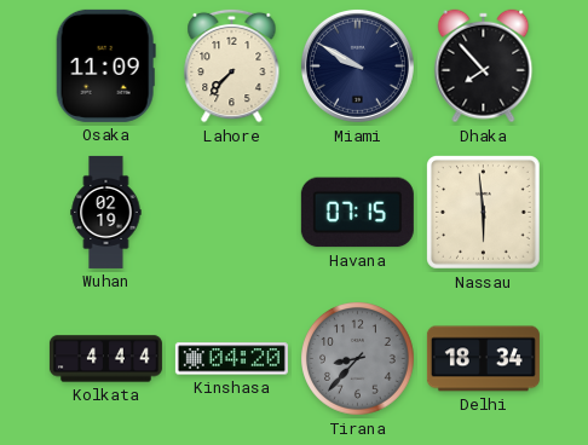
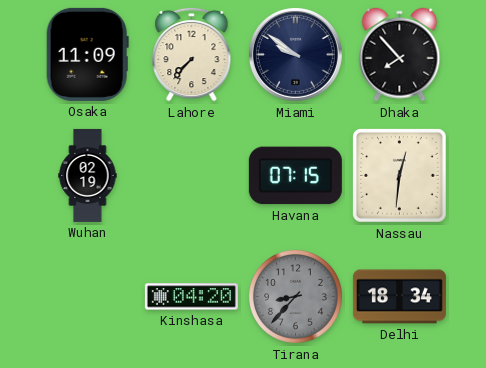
Miami: 9:50 -> 9:51
Nassau: 5:59 -> 12:31
Kolkata: 4:44 -> none
